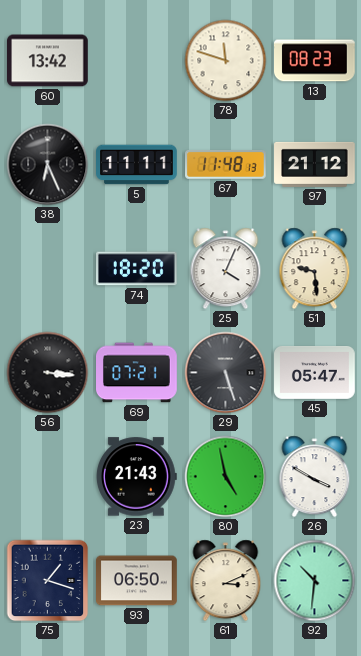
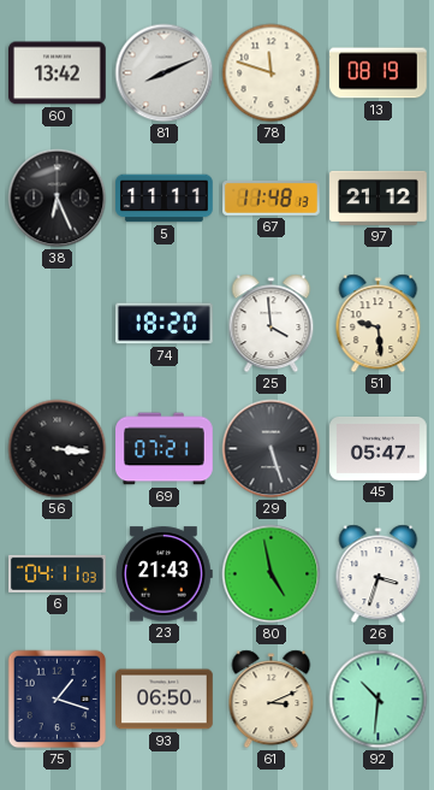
81: none -> 8:11
13: 08:23 -> 08:19
25: 4:04 -> 3:59
6: none -> 04:11
26: 3:50 -> 3:33
